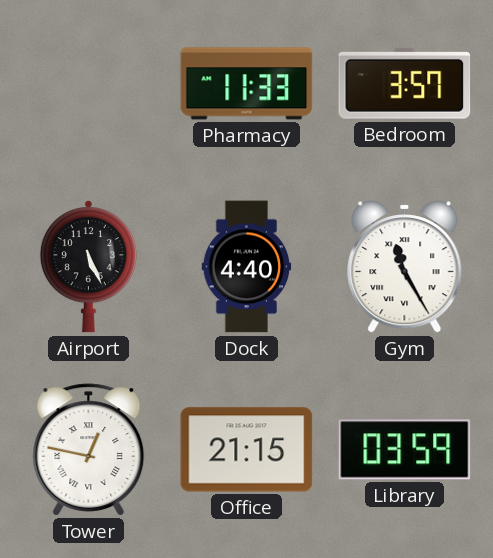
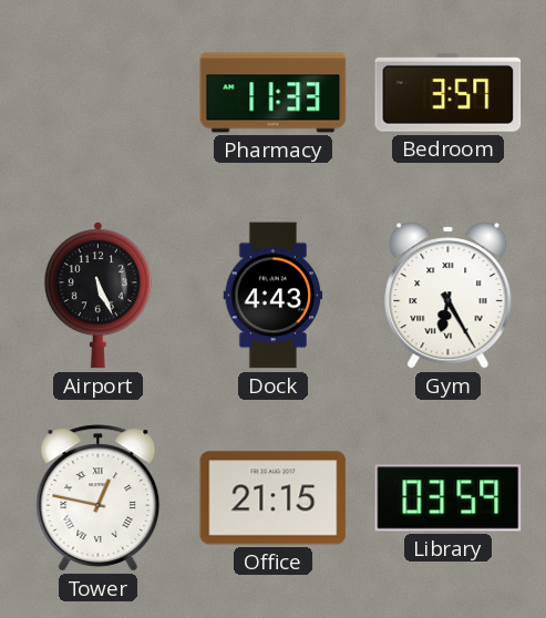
Dock: 4:40 -> 4:43
Gym: 11:25 -> 6:25
